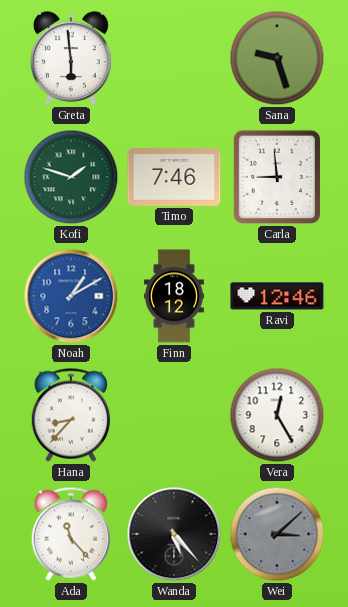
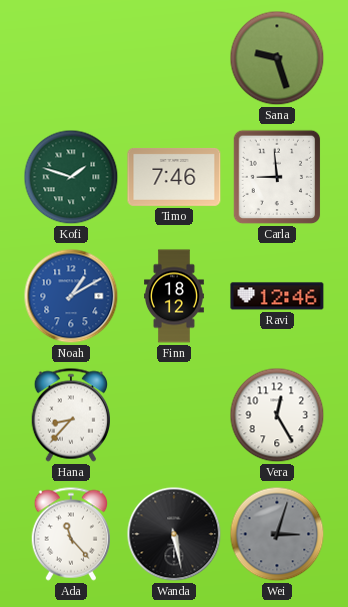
Greta: 5:59 -> none
Wanda: 5:23 -> 5:28
Wei: 3:08 -> 3:03
